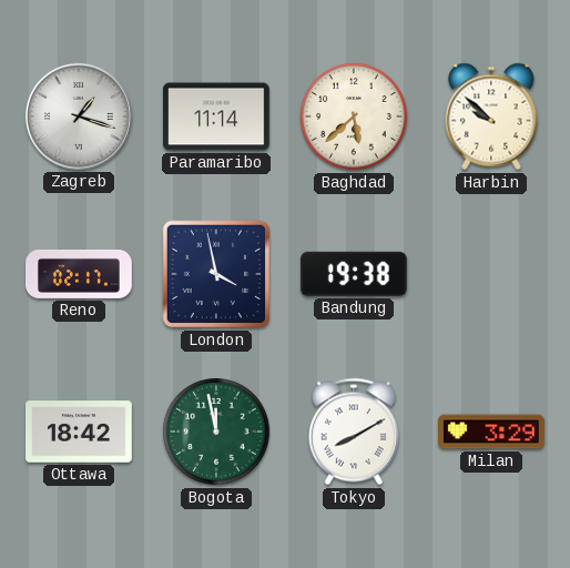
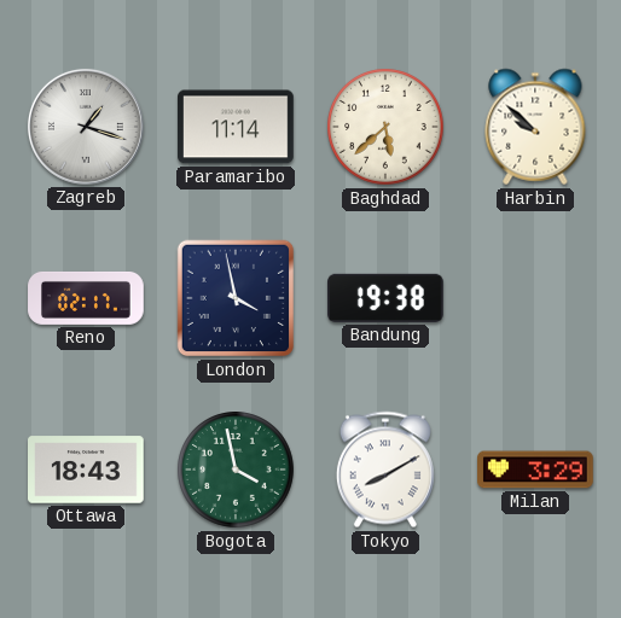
Ottawa: 18:42 -> 18:43
Bogota: 11:58 -> 3:58
